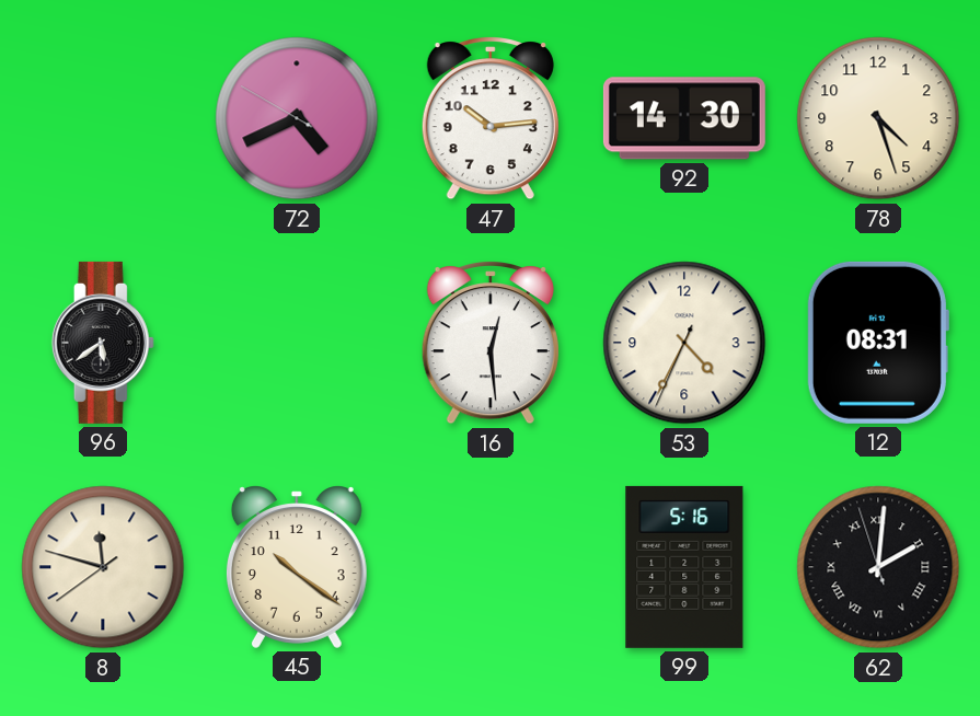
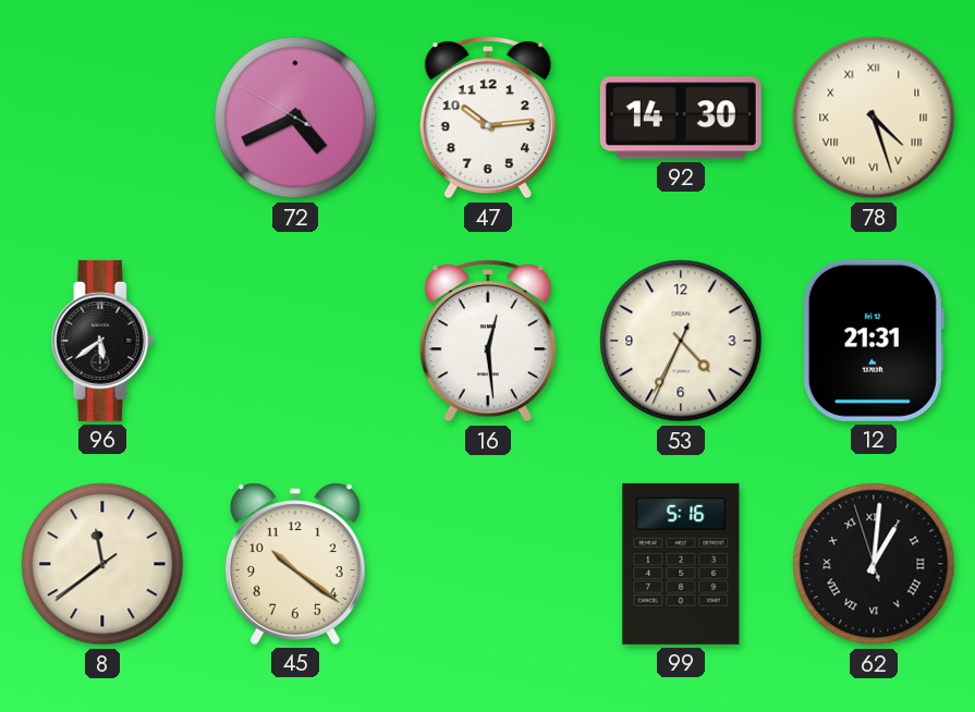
78 numerals: Arabic -> Roman
12: 08:31 -> 21:31
8: 11:47 -> 11:38
62: 2:00 -> 1:00
